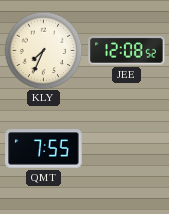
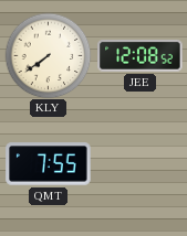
KLY: 7:34 -> 7:39
